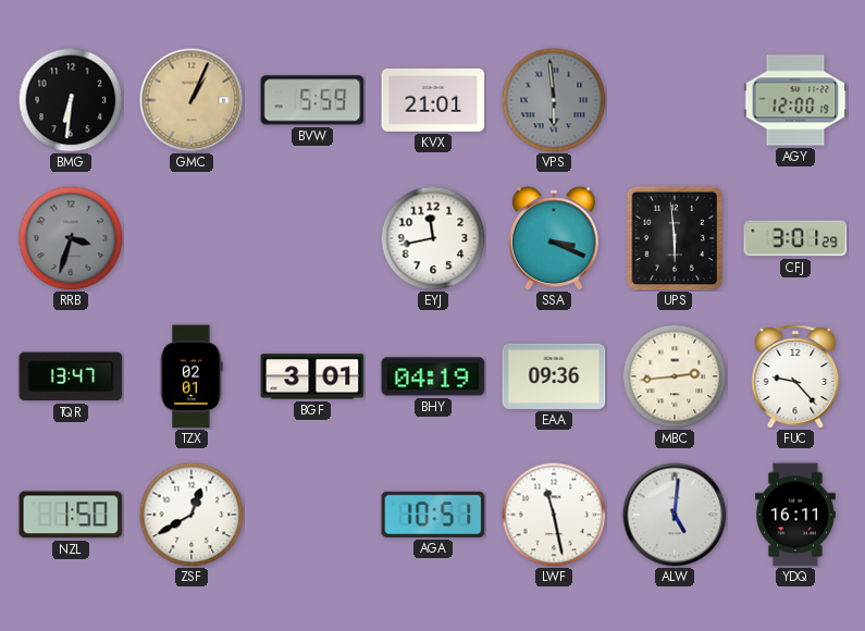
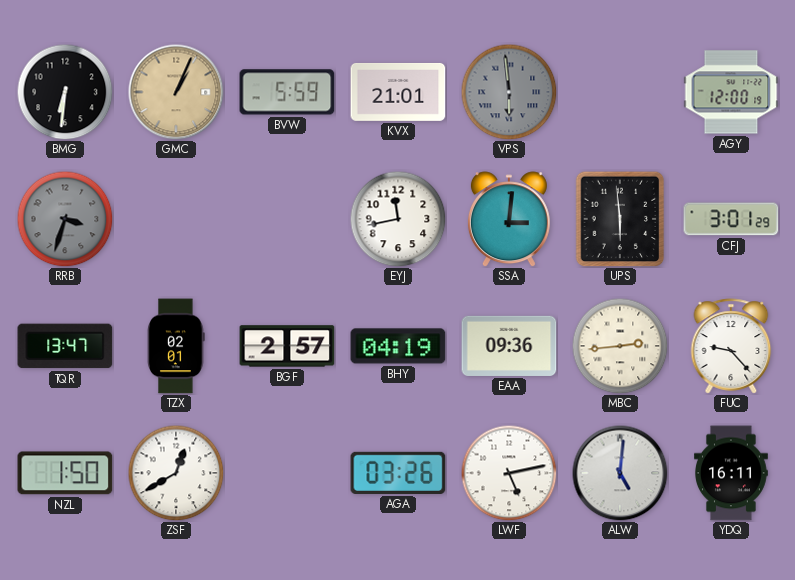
SSA: 3:19 -> 3:01
BGF: 3:01 -> 2:57
AGA: 10:51 -> 03:26
LWF: 11:28 -> 5:13
